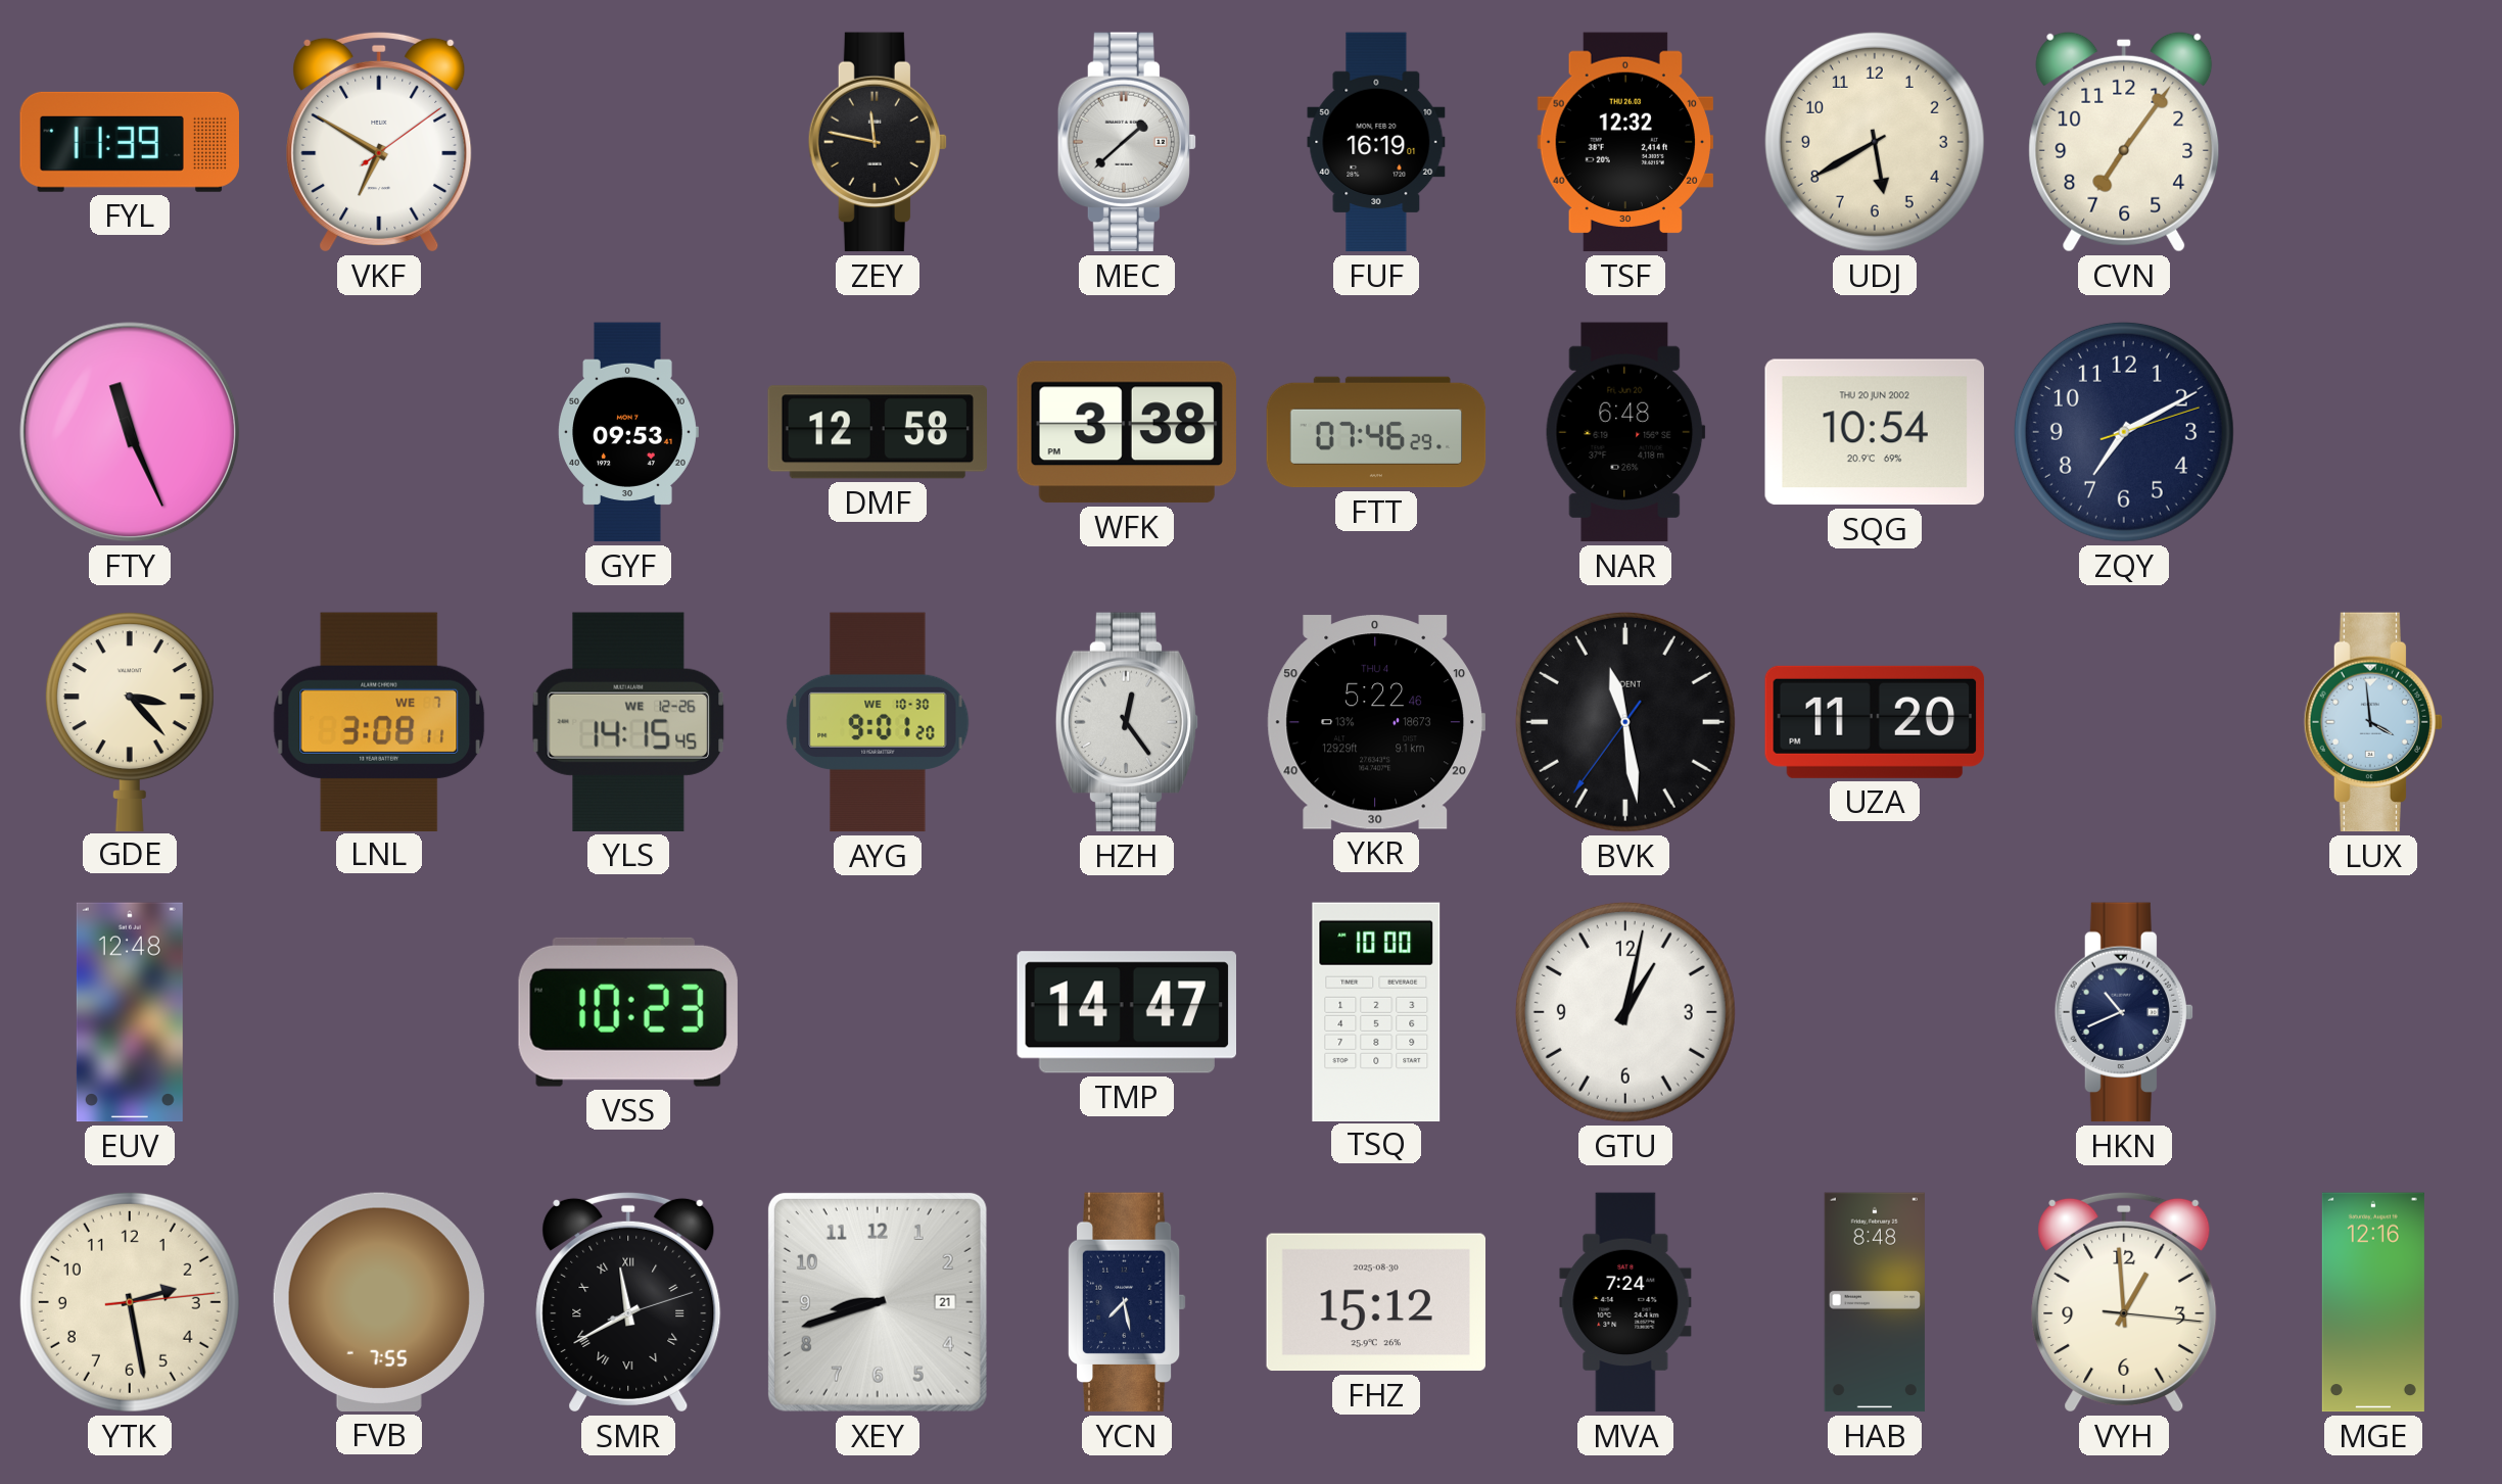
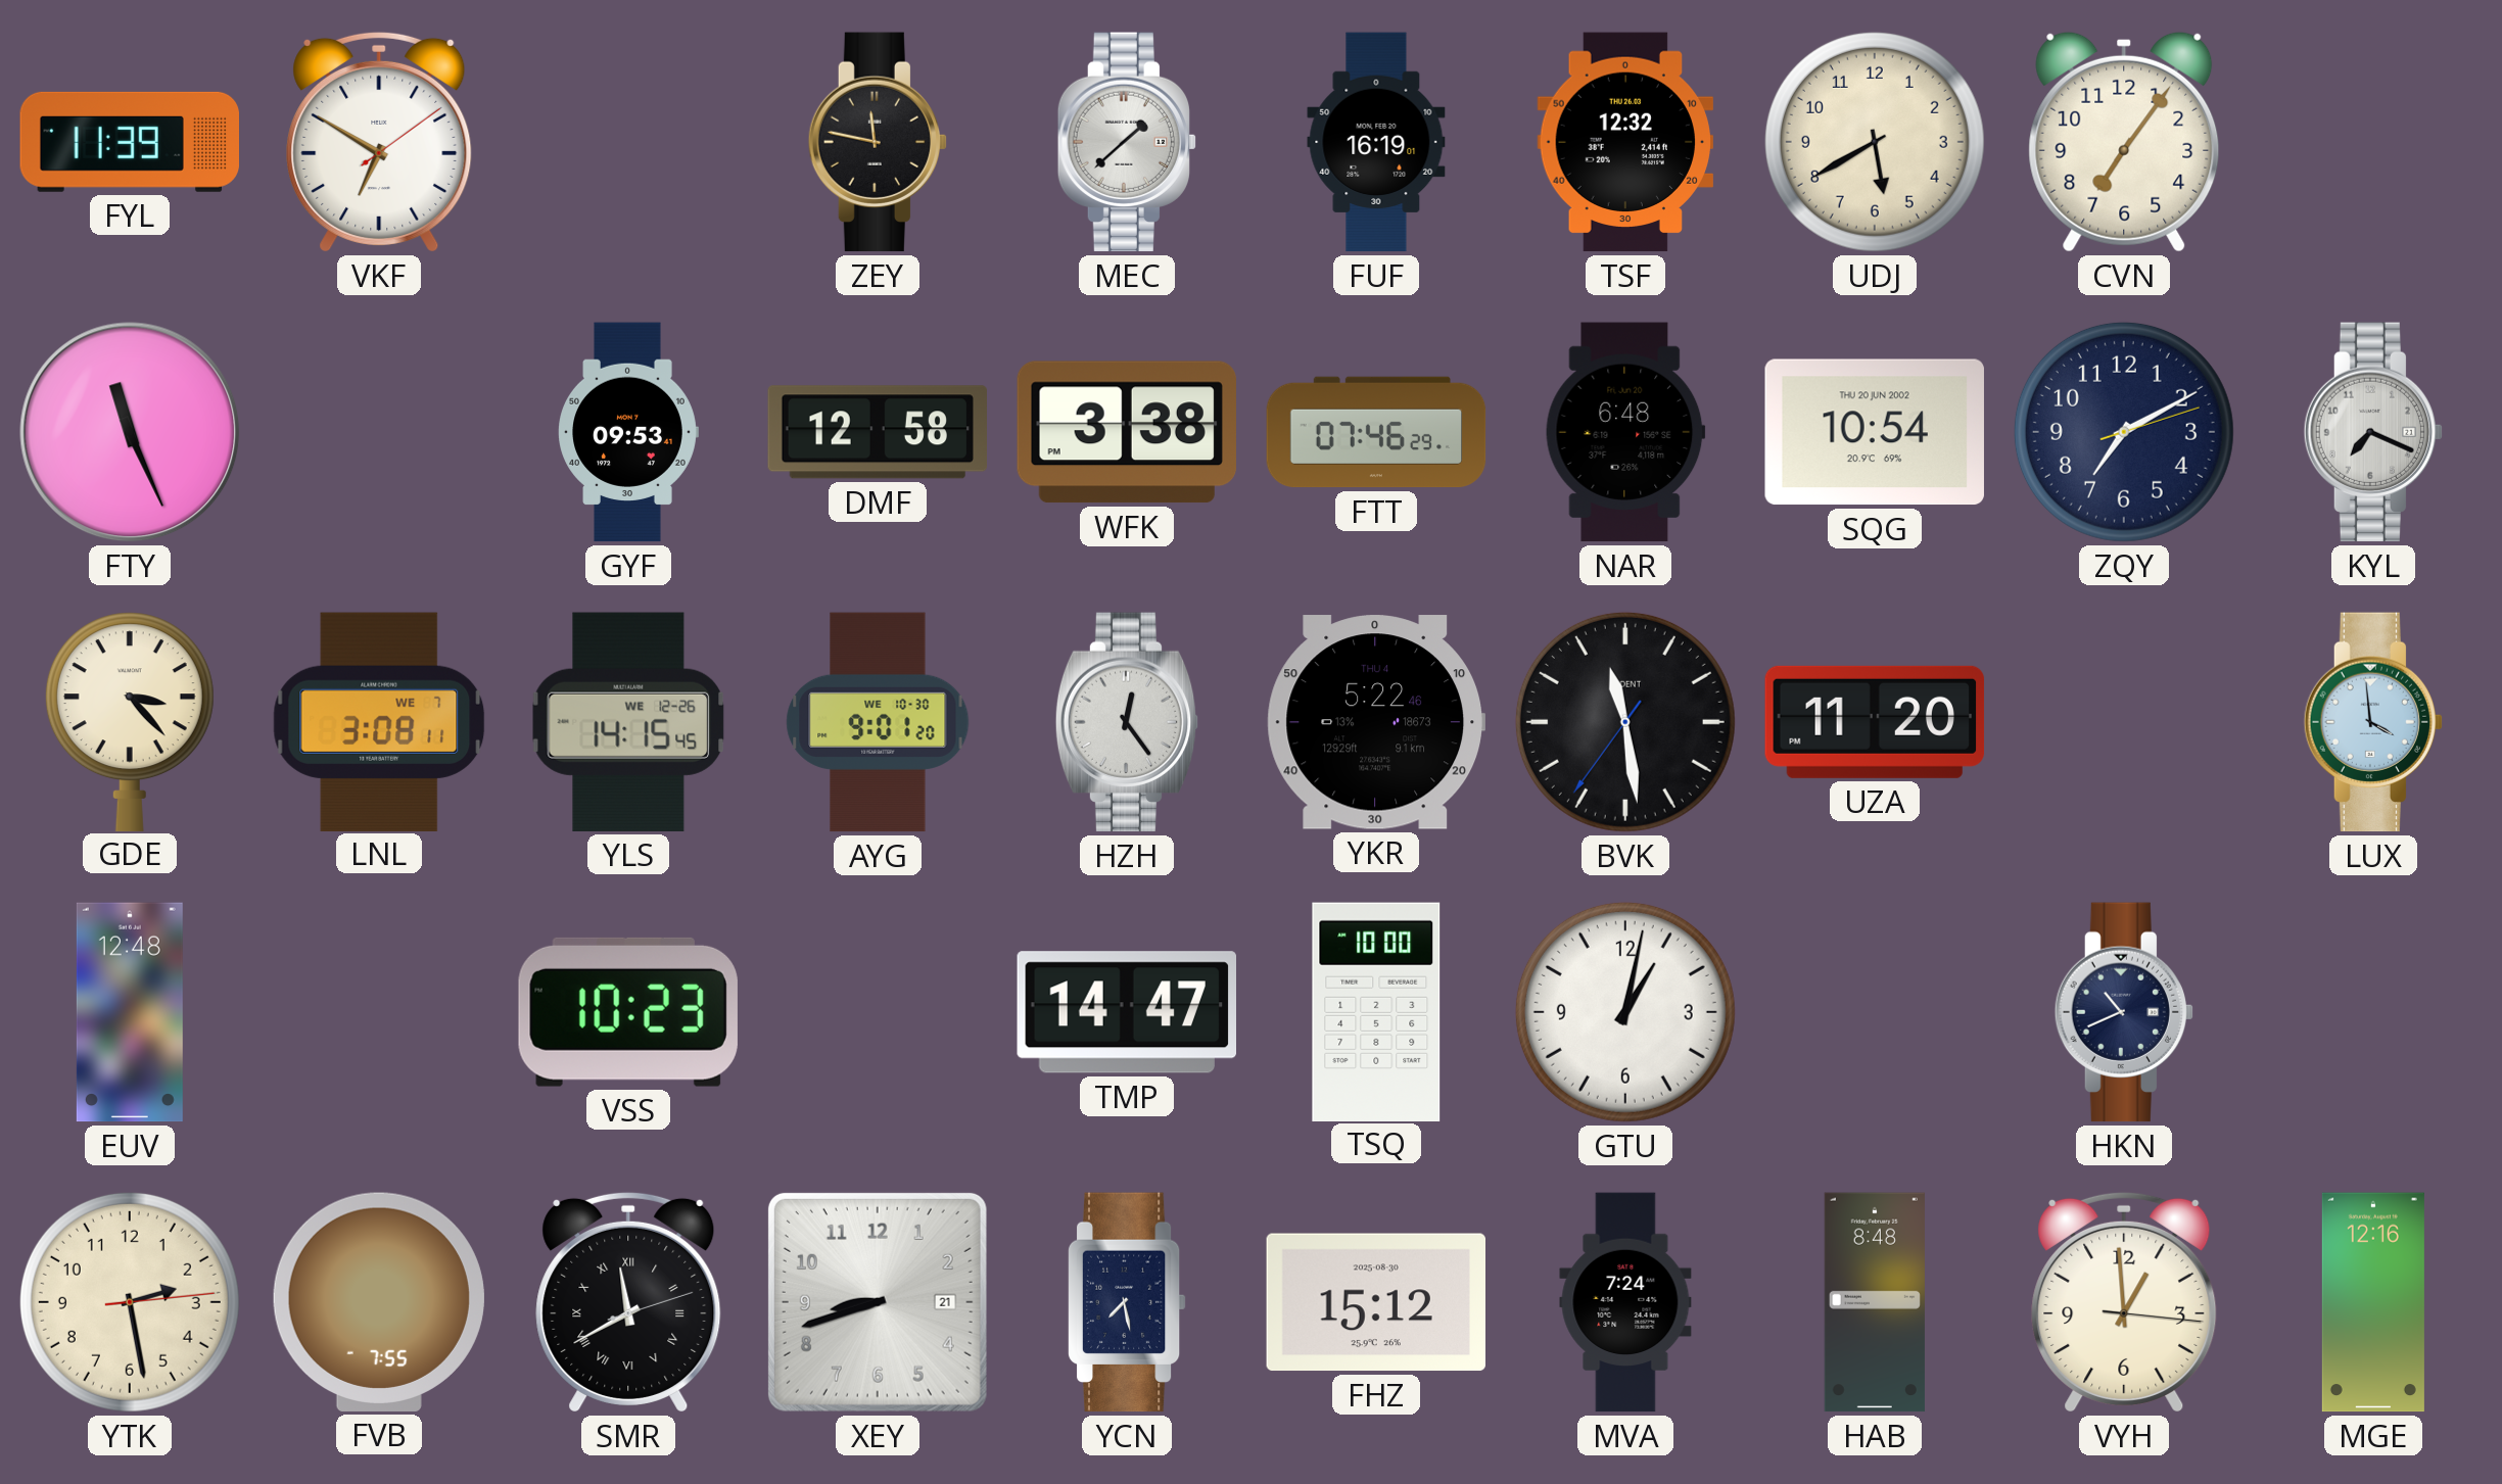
KYL: none -> 7:19
